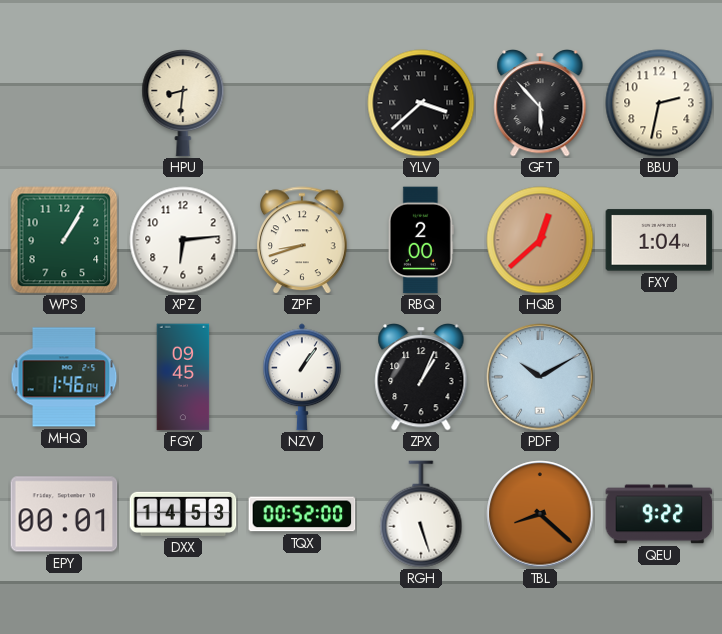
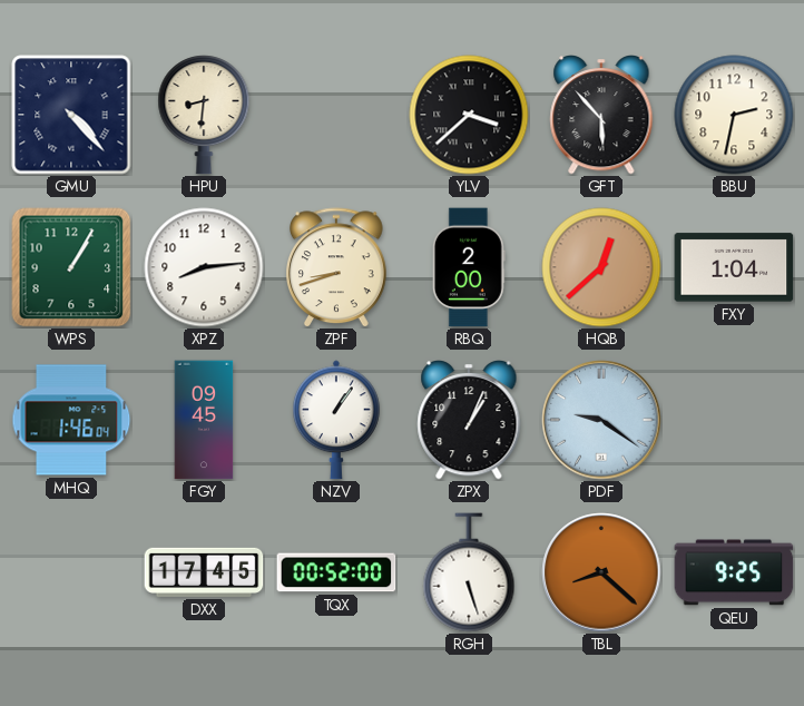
GMU: none -> 4:23
XPZ: 6:14 -> 8:14
PDF: 10:10 -> 9:21
EPY: 00:01 -> none
DXX: 14:53 -> 17:45
QEU: 9:22 -> 9:25
